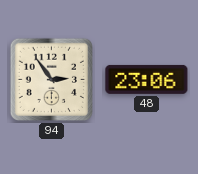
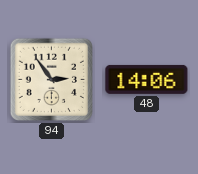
48: 23:06 -> 14:06
